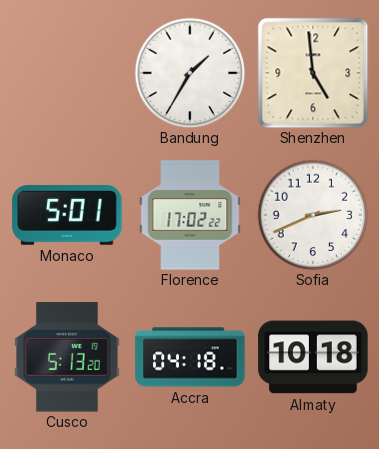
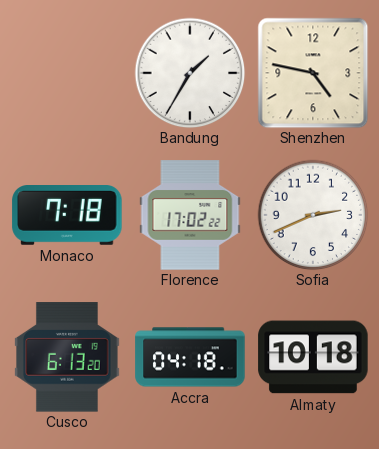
Shenzhen: 4:59 -> 4:47
Monaco: 5:01 -> 7:18
Cusco: 5:13 -> 6:13
